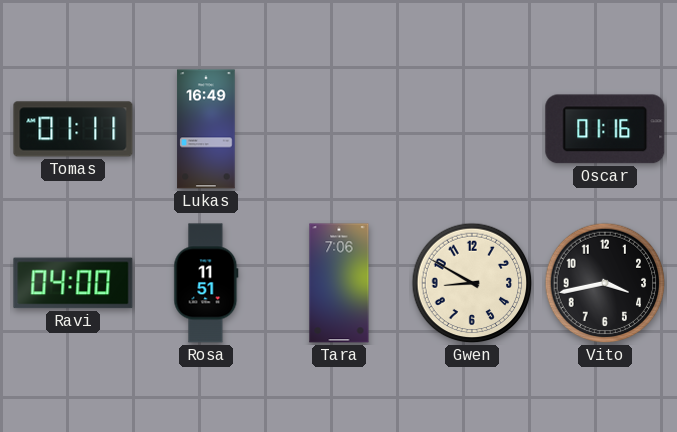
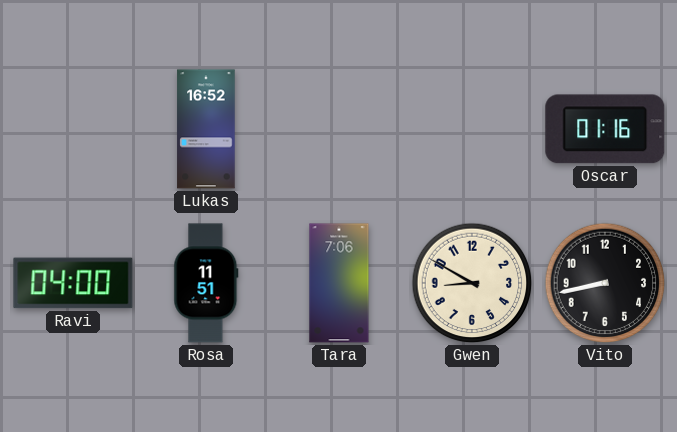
Tomas: 01:11 -> none
Lukas: 16:49 -> 16:52
Vito: 3:43 -> 8:43
